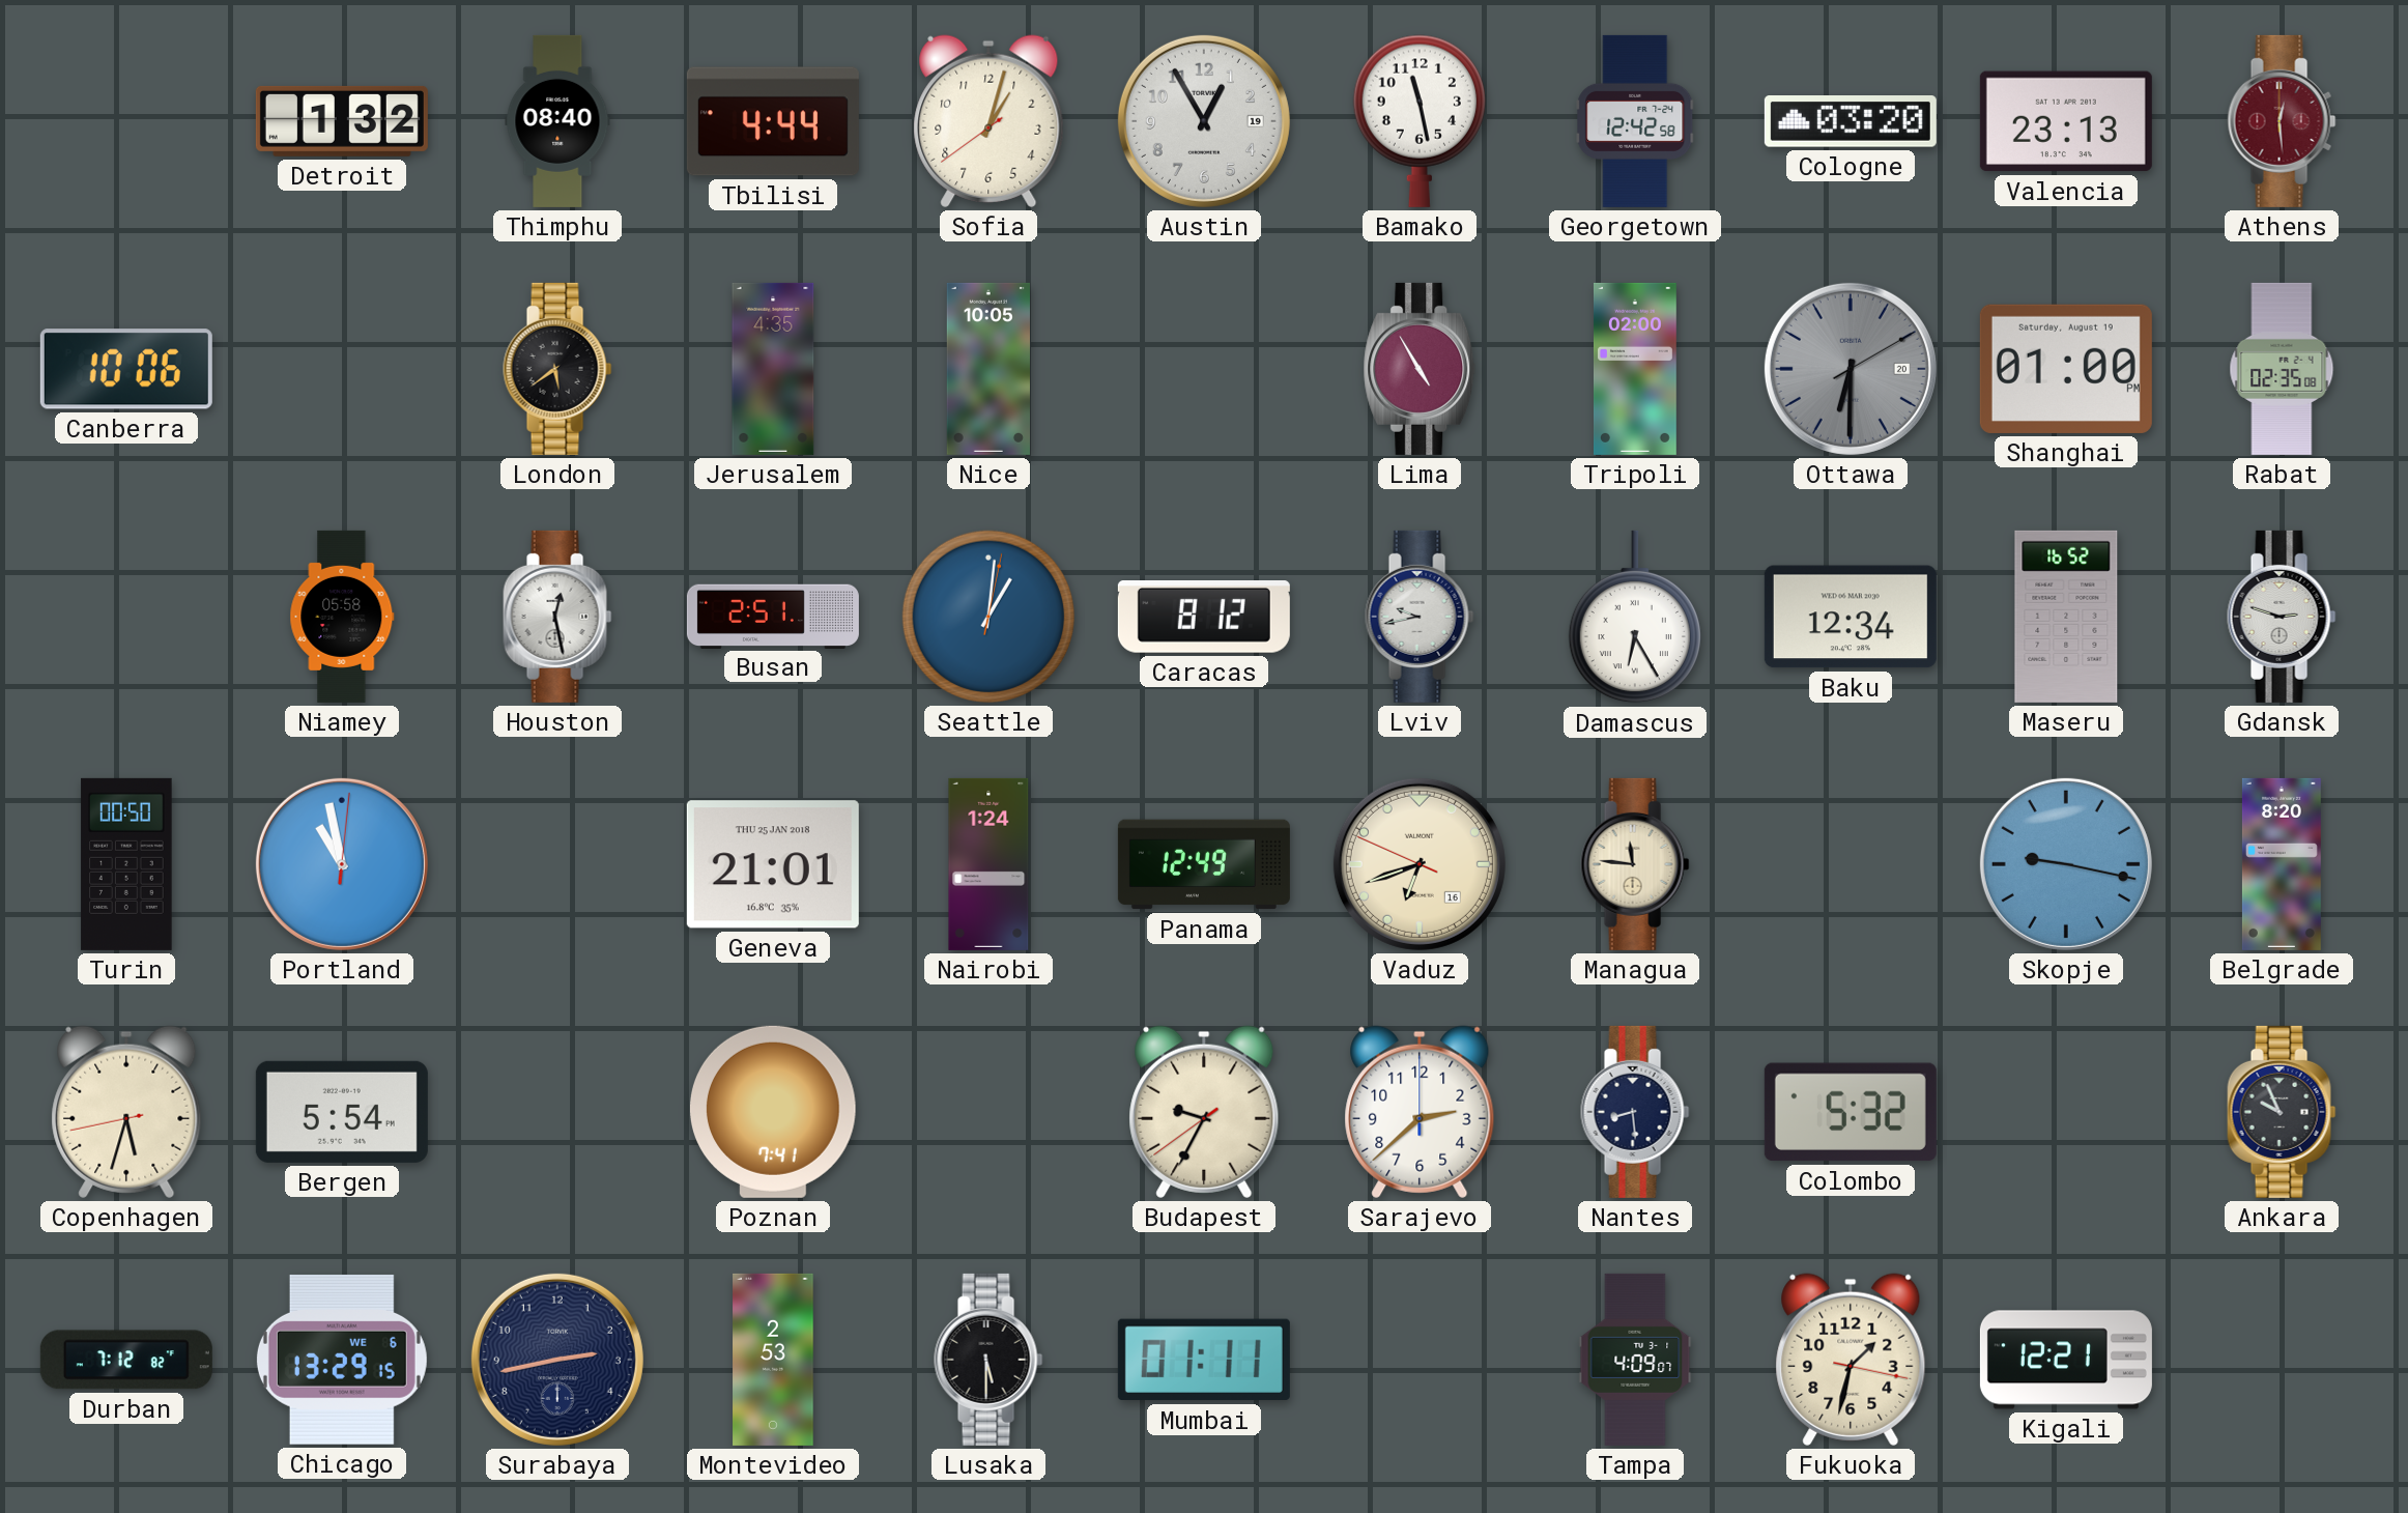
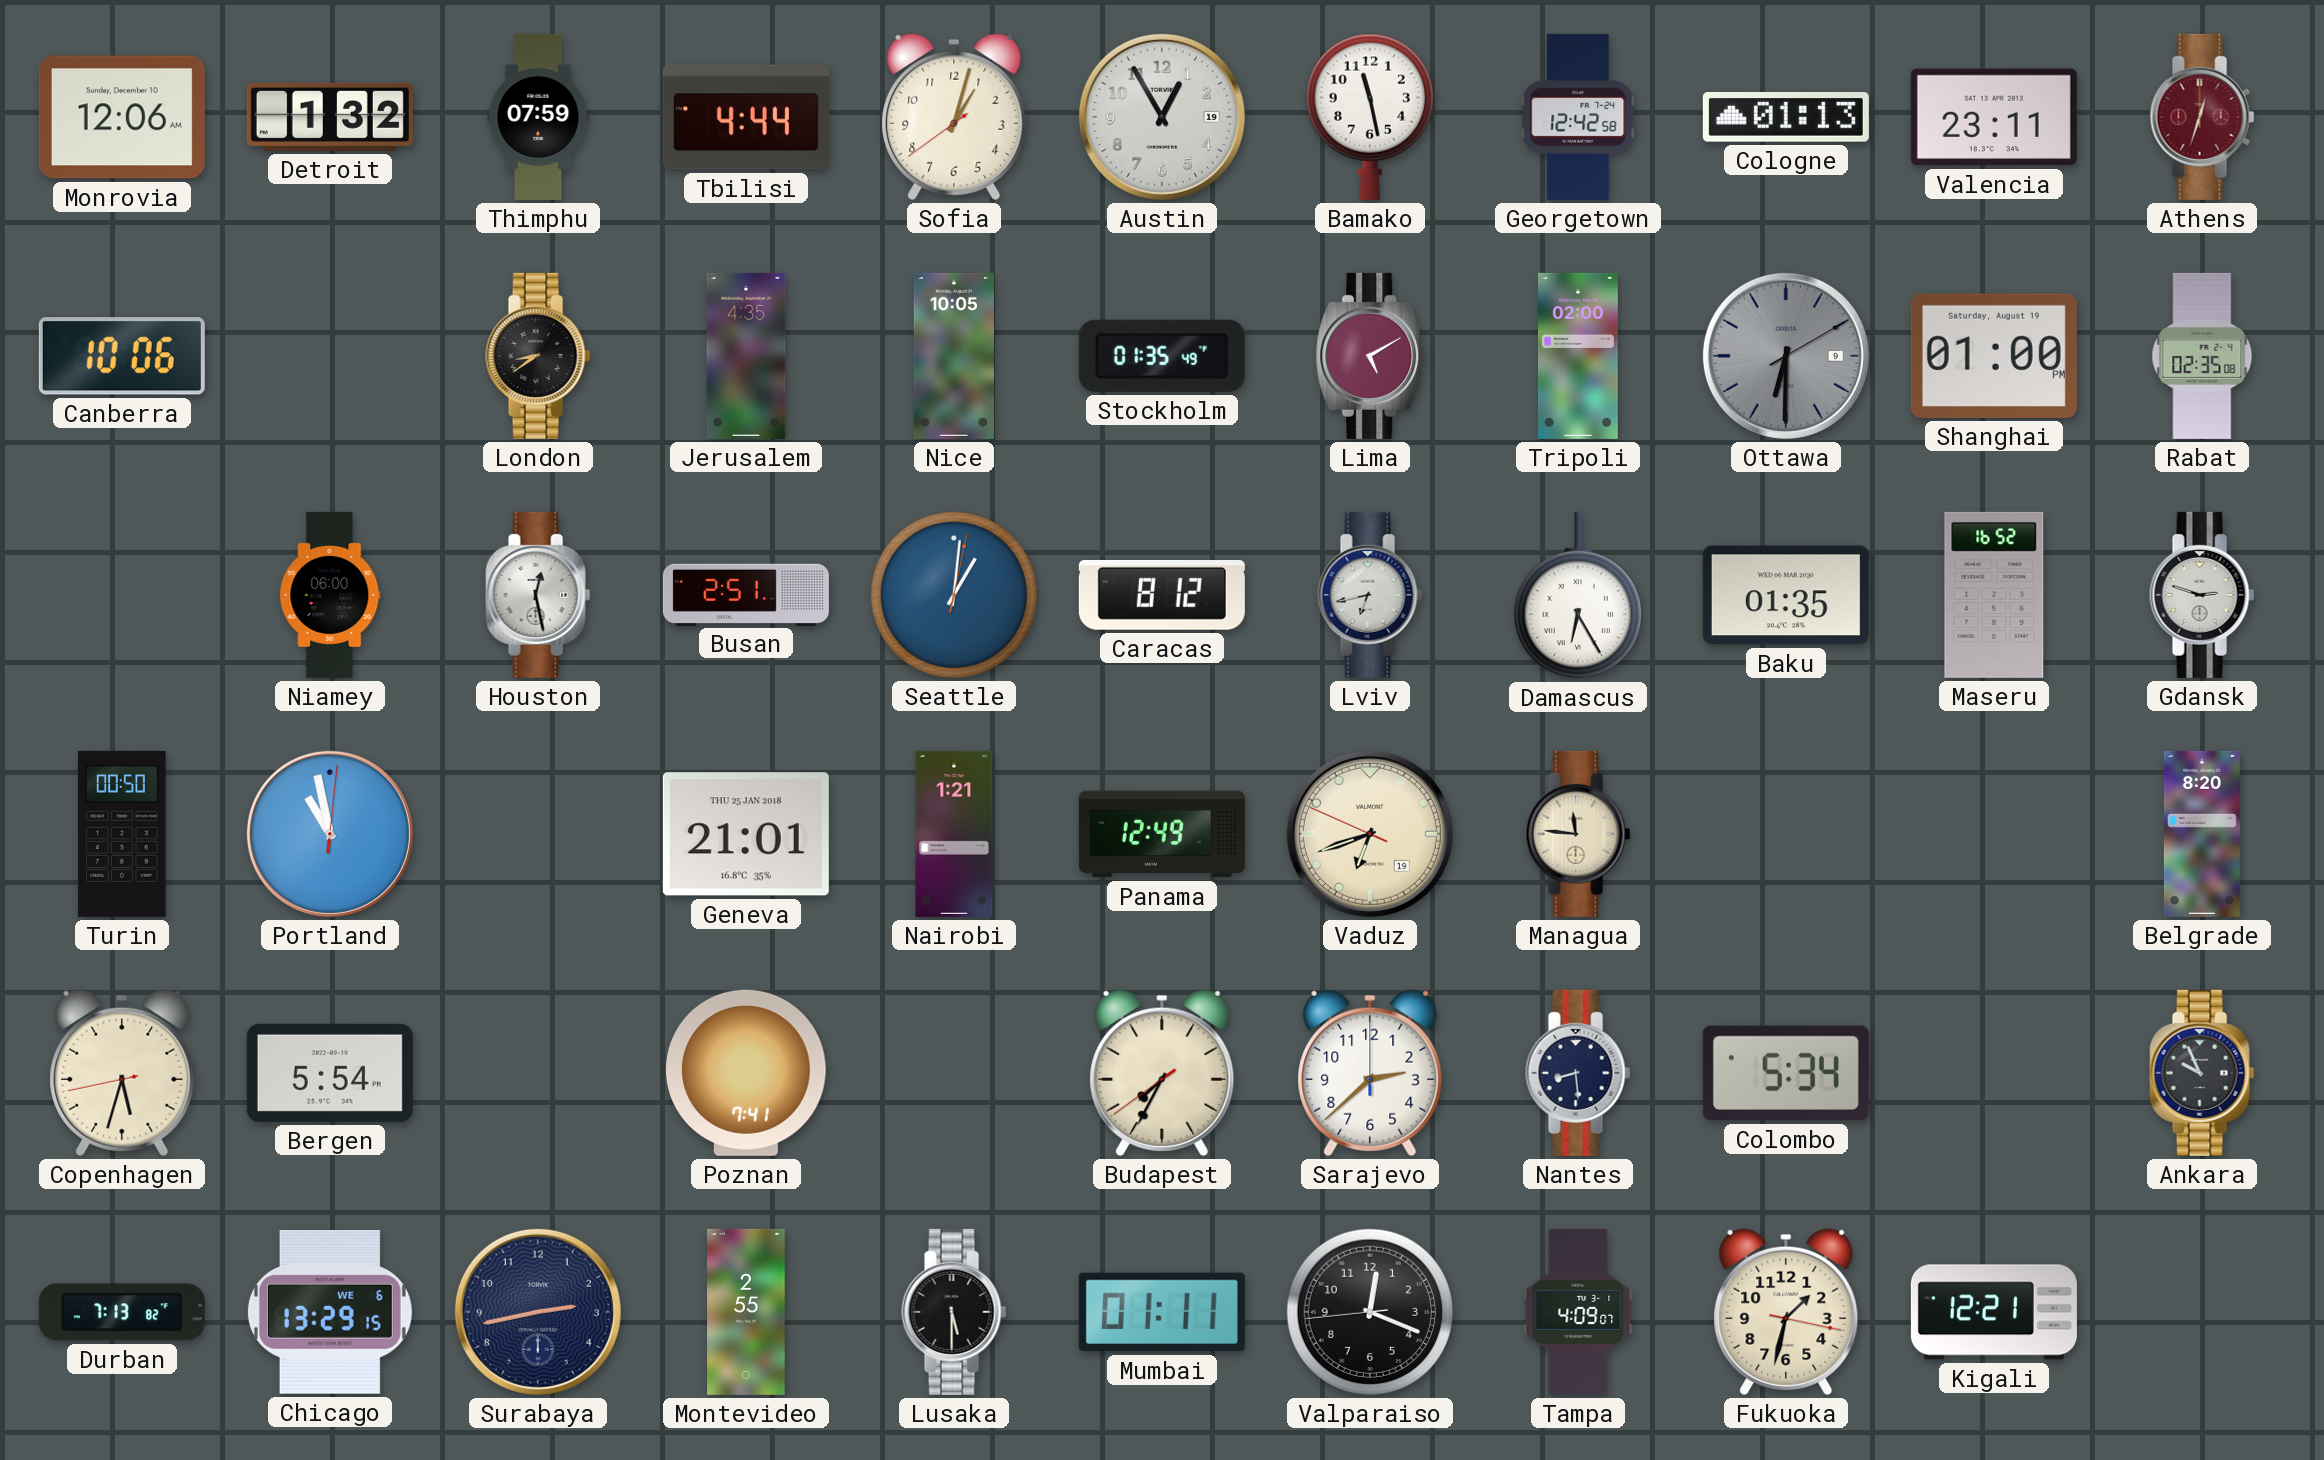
Monrovia: none -> 12:06
Thimphu: 08:40 -> 07:59
Cologne: 03:20 -> 01:13
Valencia: 23:13 -> 23:11
Athens: 12:29 -> 12:33
London: 5:39 -> 8:39
Stockholm: none -> 01:35
Lima: 4:55 -> 5:10
Ottawa date: 20 -> 9
Niamey: 05:58 -> 06:00
Lviv: 9:43 -> 6:43
Baku: 12:34 -> 01:35
Nairobi: 1:24 -> 1:21
Vaduz date: 16 -> 19
Skopje: 9:17 -> none
Budapest: 9:34 -> 7:34
Colombo: 5:32 -> 5:34
Durban: 7:12 -> 7:13
Montevideo: 2:53 -> 2:55
Valparaiso: none -> 12:18
